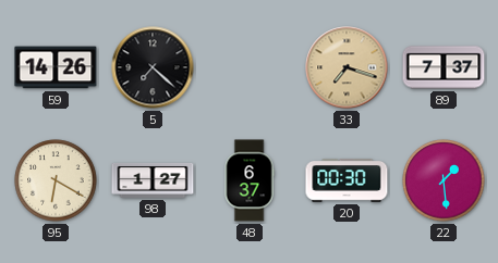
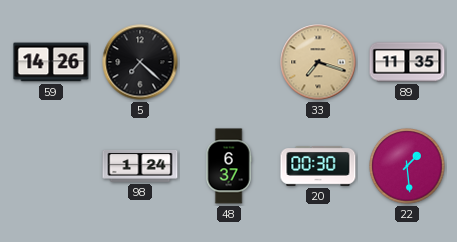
89: 7:37 -> 11:35
95: 6:20 -> none
98: 1:27 -> 1:24
